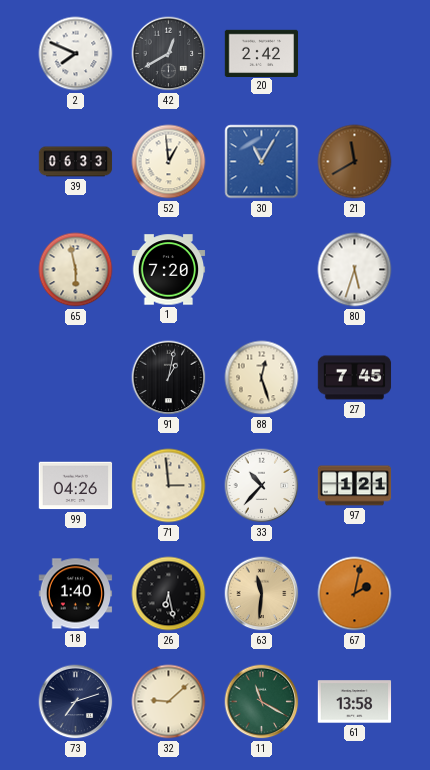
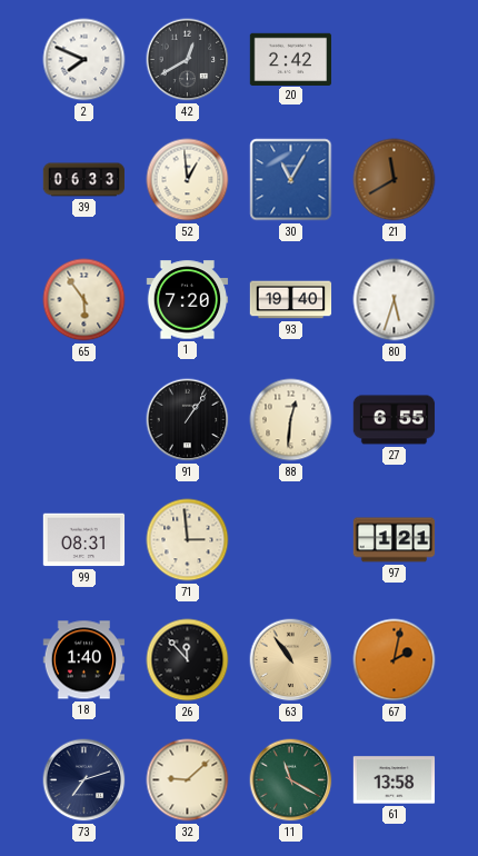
65: 5:58 -> 5:54
93: none -> 19:40
91: 1:02 -> 1:06
88: 12:27 -> 12:31
27: 7:45 -> 6:55
99: 04:26 -> 08:31
33: 10:37 -> none
26: 6:28 -> 11:53
63: 11:31 -> 10:54
